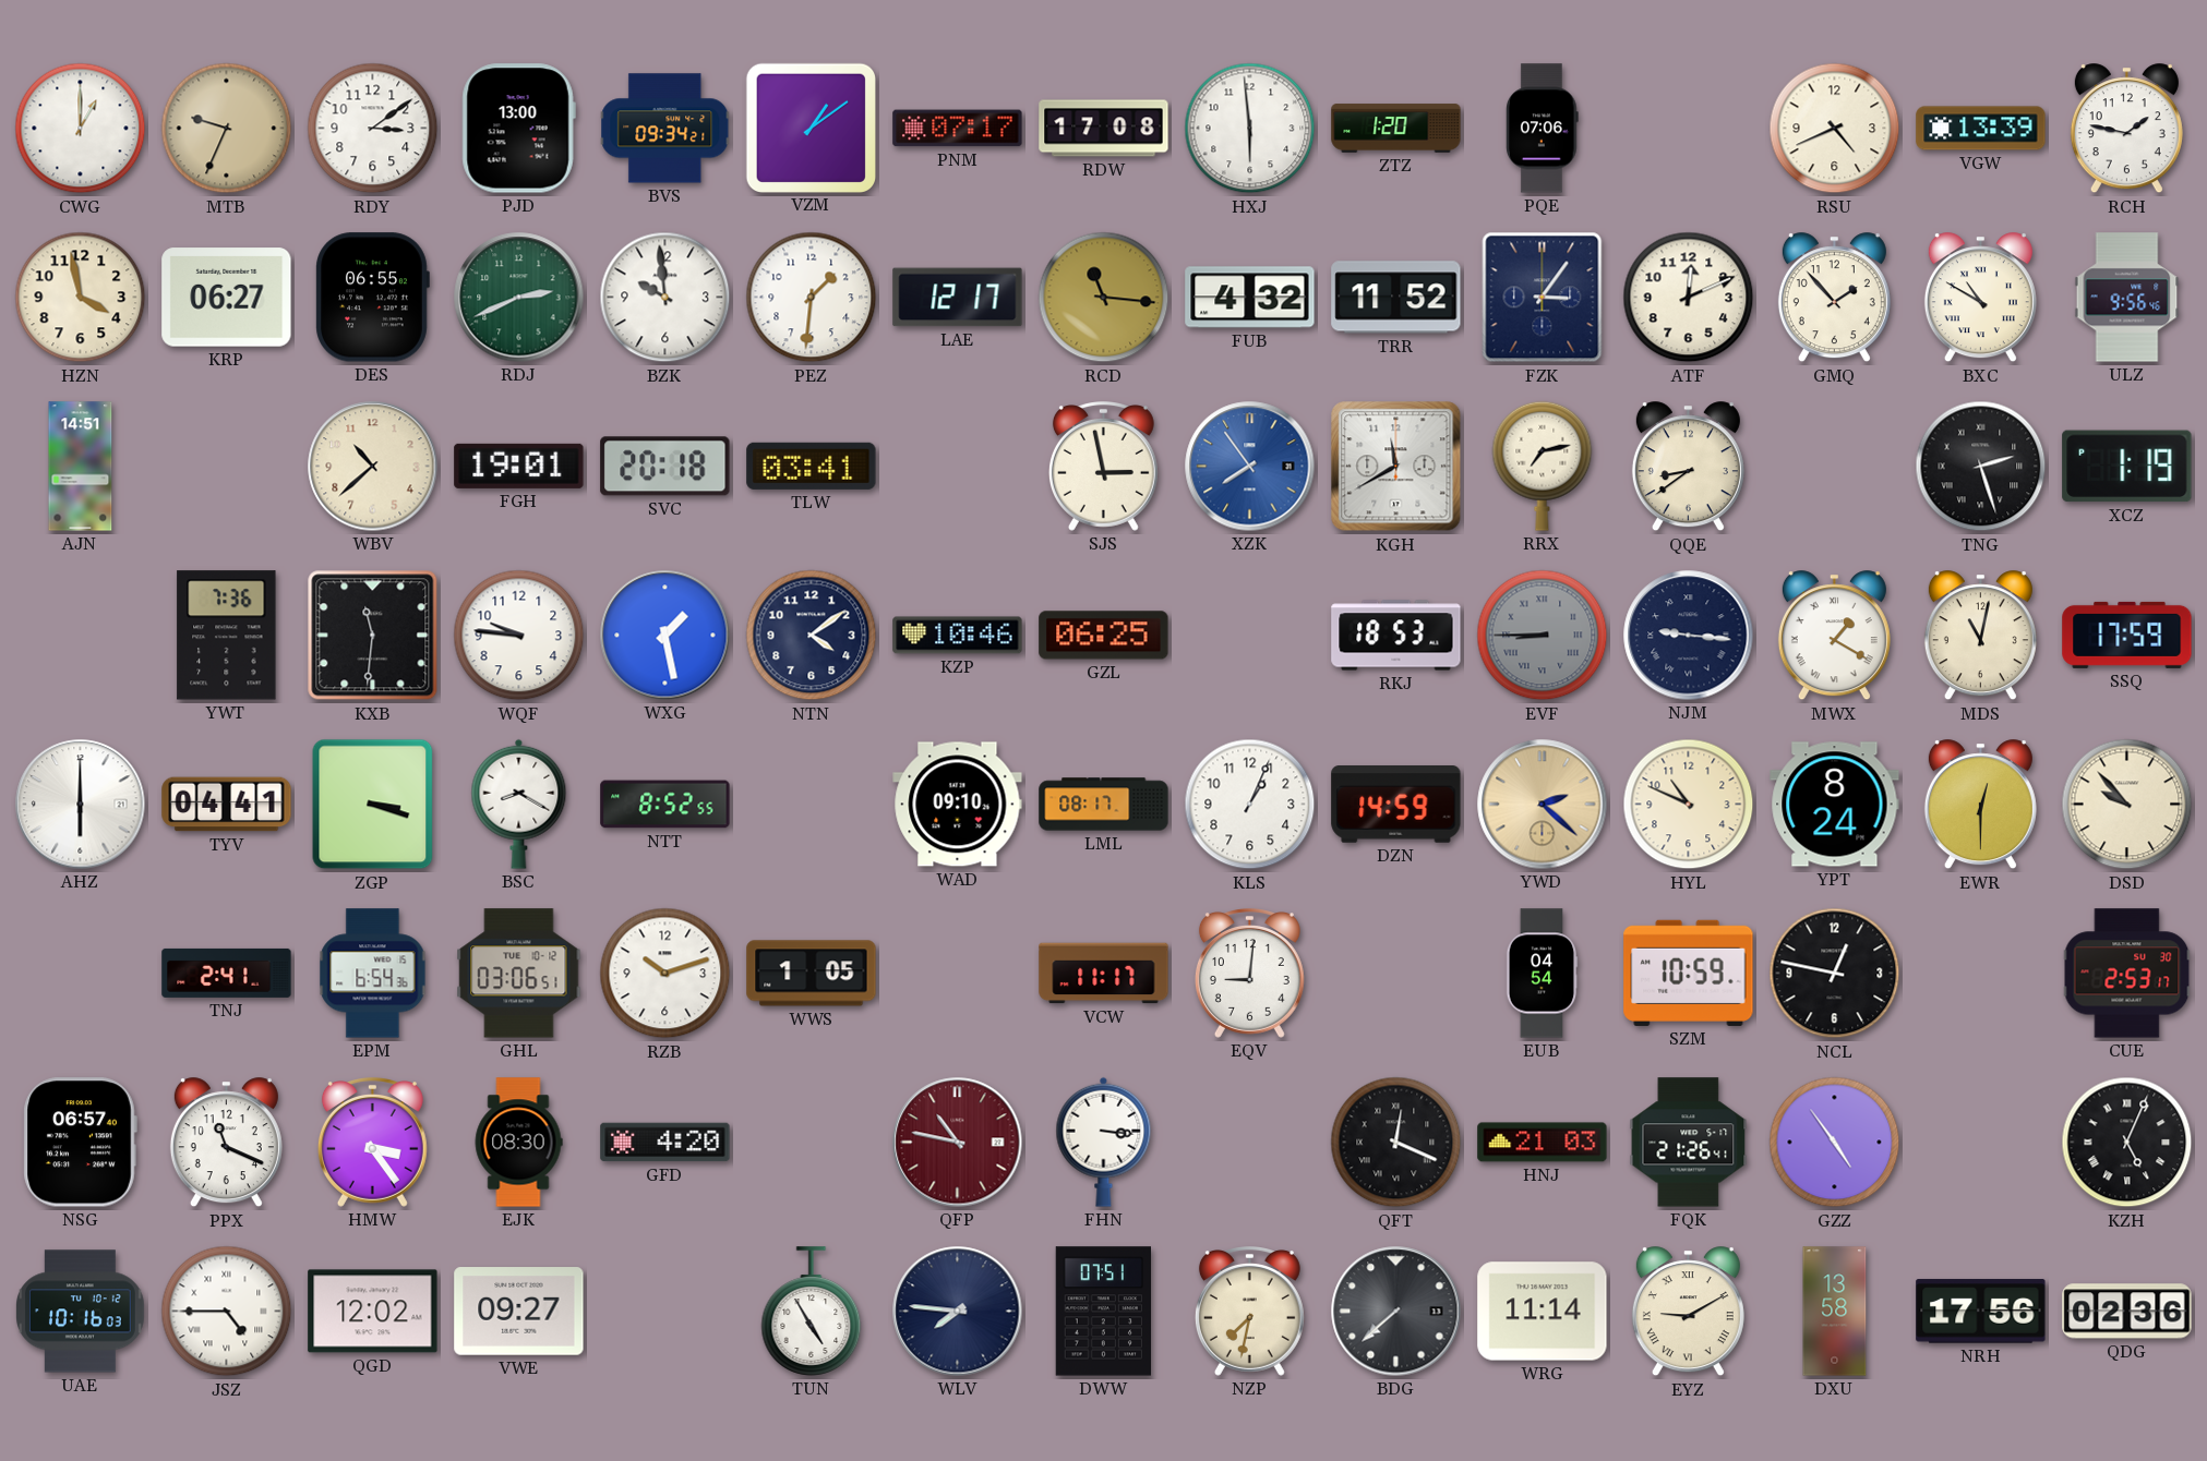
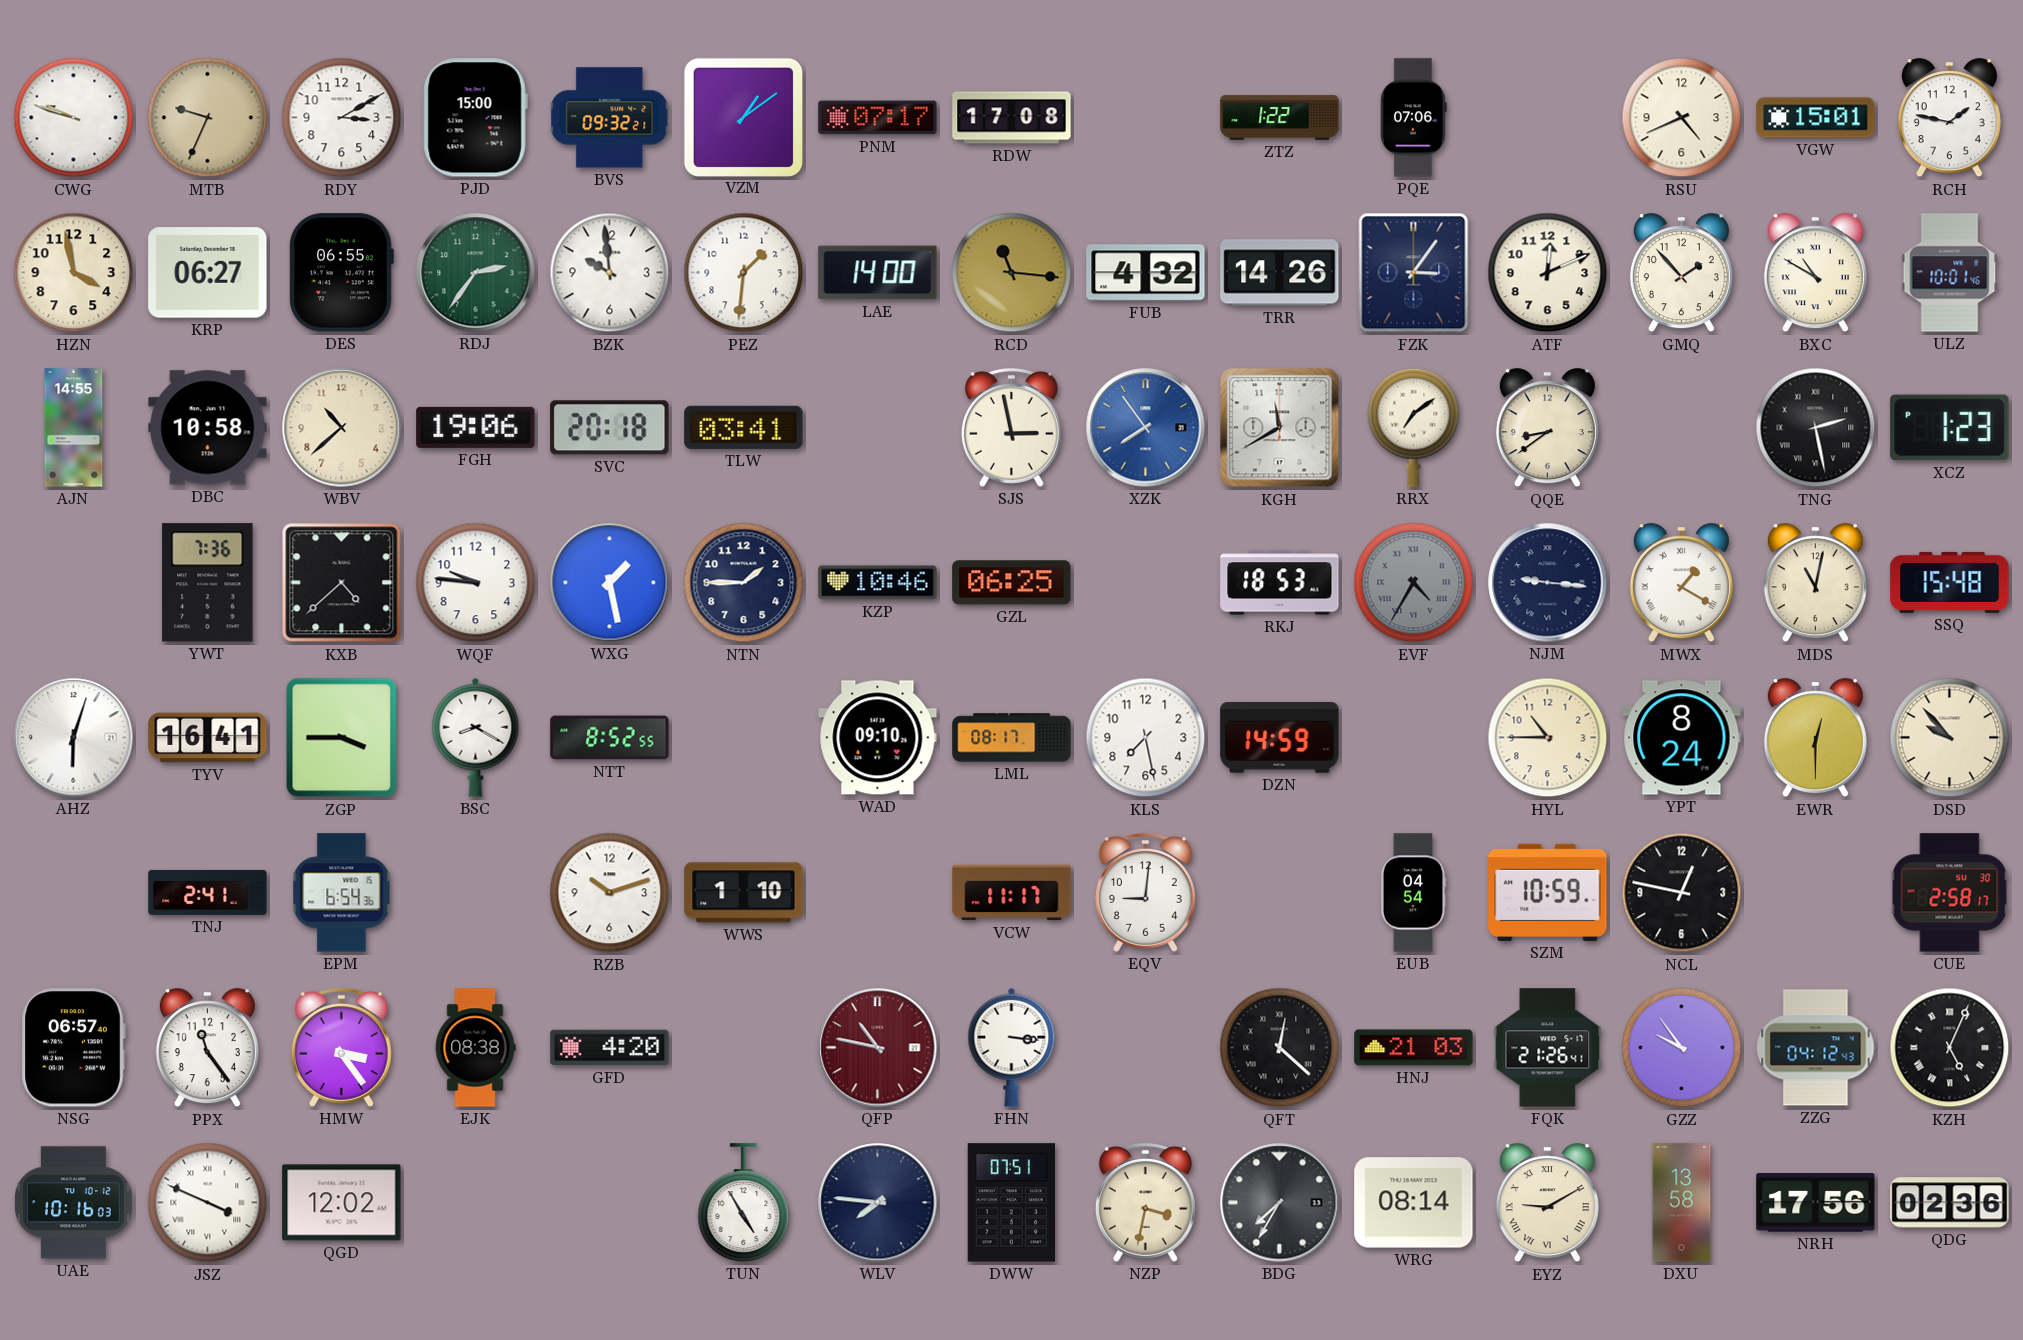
CWG: 1:00 -> 9:48
RDY: 3:09 -> 3:10
PJD: 13:00 -> 15:00
BVS: 09:34 -> 09:32
HXJ: 5:59 -> none
ZTZ: 1:20 -> 1:22
VGW: 13:39 -> 15:01
RDJ: 2:41 -> 2:36
LAE: 12:17 -> 14:00
TRR: 11:52 -> 14:26
ULZ: 9:56 -> 10:01
AJN: 14:51 -> 14:55
DBC: none -> 10:58
FGH: 19:01 -> 19:06
RRX: 7:13 -> 7:09
TNG: 2:27 -> 2:28
XCZ: 1:19 -> 1:23
KXB: 11:31 -> 4:38
NTN: 4:09 -> 1:45
EVF: 8:45 -> 4:35
SSQ: 17:59 -> 15:48
AHZ: 6:00 -> 6:03
TYV: 04:41 -> 16:41
ZGP: 3:18 -> 3:45
KLS: 1:04 -> 7:28
YWD: 2:22 -> none
HYL: 10:49 -> 10:45
GHL: 03:06 -> none
WWS: 1:05 -> 1:10
CUE: 2:53 -> 2:58
PPX: 11:19 -> 11:24
EJK: 08:30 -> 08:38
QFT: 12:19 -> 12:22
GZZ: 4:54 -> 9:54
ZZG: none -> 04:12
JSZ: 4:45 -> 3:49
VWE: 09:27 -> none
NZP: 7:32 -> 3:32
BDG: 7:38 -> 7:35
WRG: 11:14 -> 08:14
